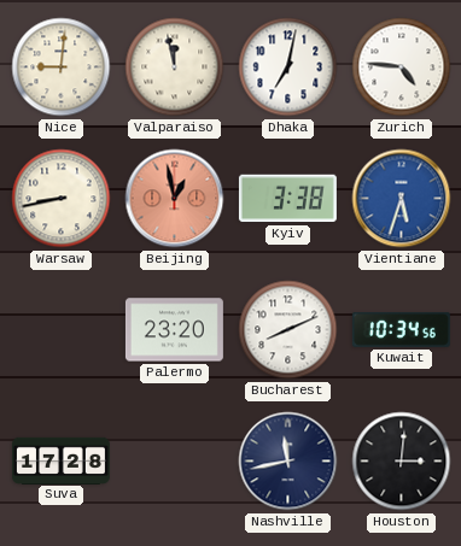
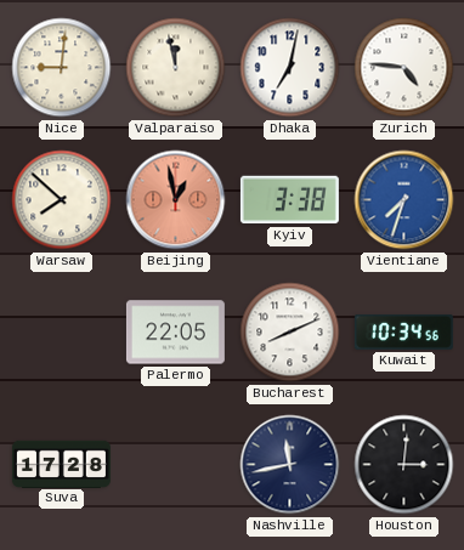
Warsaw: 8:43 -> 7:52
Vientiane: 5:33 -> 7:33
Palermo: 23:20 -> 22:05
